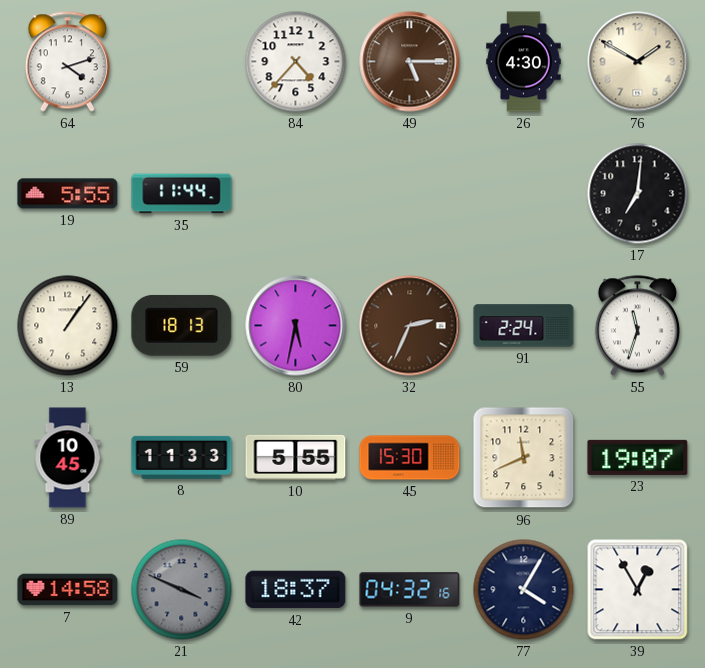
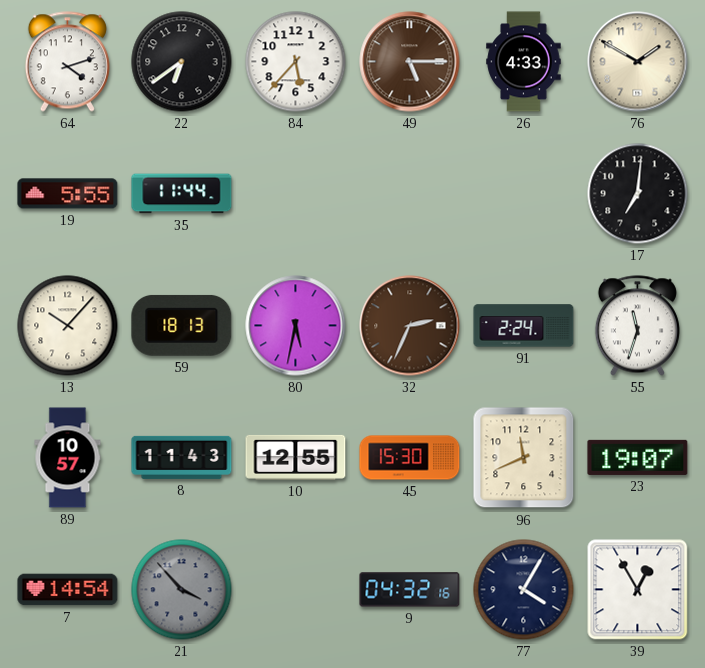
22: none -> 6:39
84: 4:37 -> 5:37
26: 4:30 -> 4:33
13: 1:06 -> 10:07
89: 10:45 -> 10:57
8: 11:33 -> 11:43
10: 5:55 -> 12:55
7: 14:58 -> 14:54
21: 3:49 -> 3:53
42: 18:37 -> none
